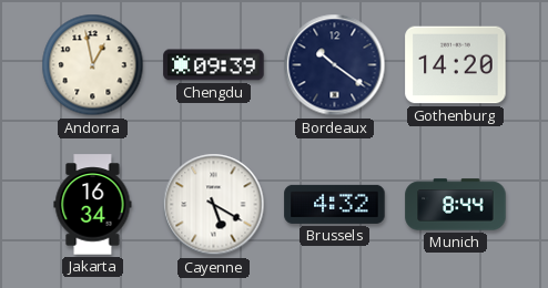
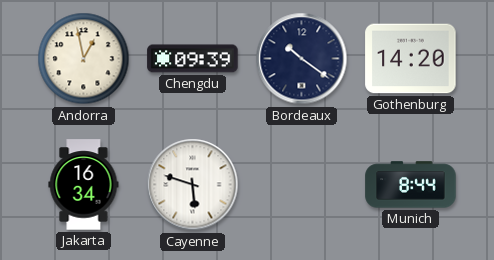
Cayenne: 5:20 -> 5:48
Brussels: 4:32 -> none
